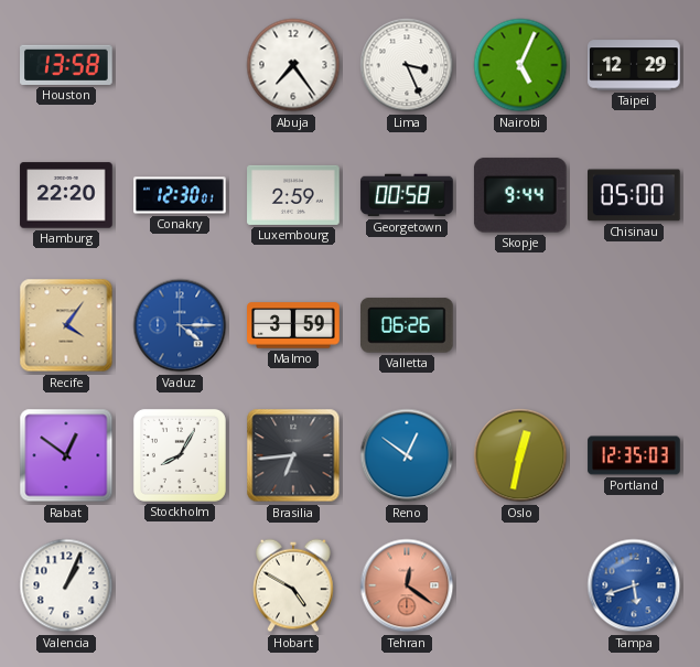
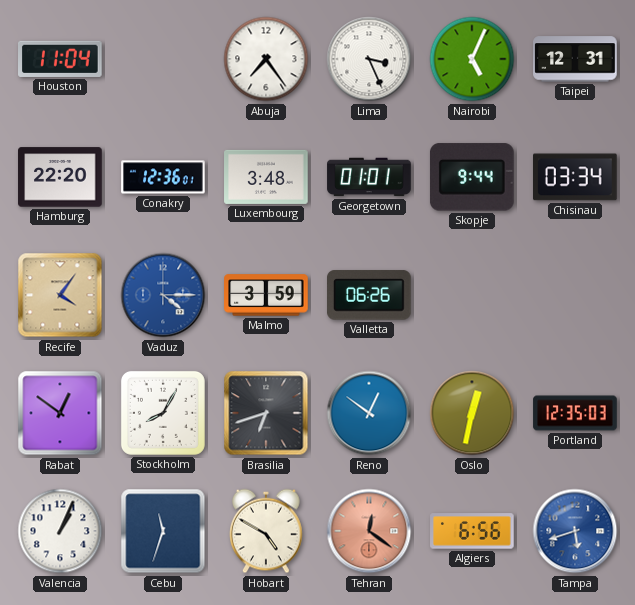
Houston: 13:58 -> 11:04
Taipei: 12:29 -> 12:31
Conakry: 12:30 -> 12:36
Luxembourg: 2:59 -> 3:48
Georgetown: 00:58 -> 01:01
Chisinau: 05:00 -> 03:34
Brasilia: 6:44 -> 6:42
Cebu: none -> 11:33
Algiers: none -> 6:56
